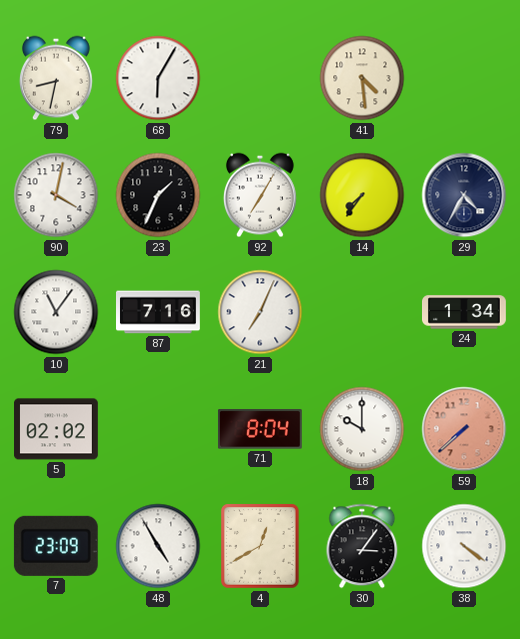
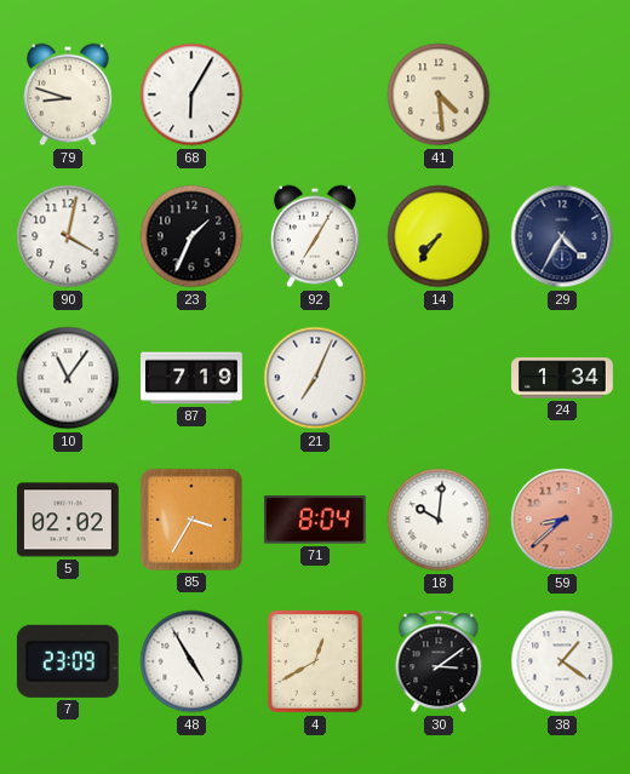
79: 8:32 -> 8:48
87: 7:16 -> 7:19
85: none -> 3:35
18: 10:00 -> 10:01
59: 7:38 -> 8:38
30: 3:06 -> 3:09
38: 4:21 -> 1:21
